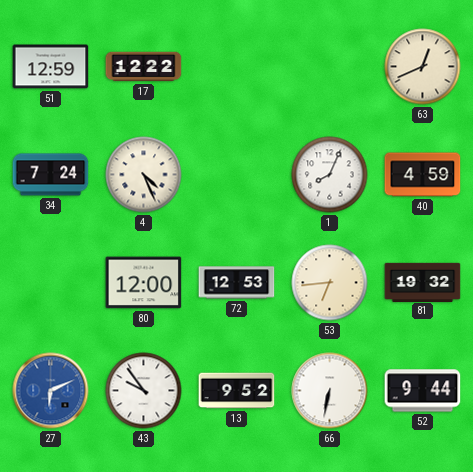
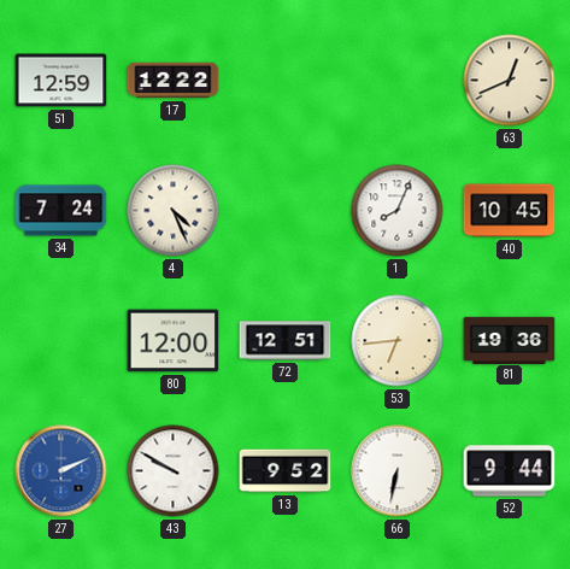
40: 4:59 -> 10:45
72: 12:53 -> 12:51
81: 19:32 -> 19:36
27: 6:11 -> 2:11
43: 9:54 -> 9:50
